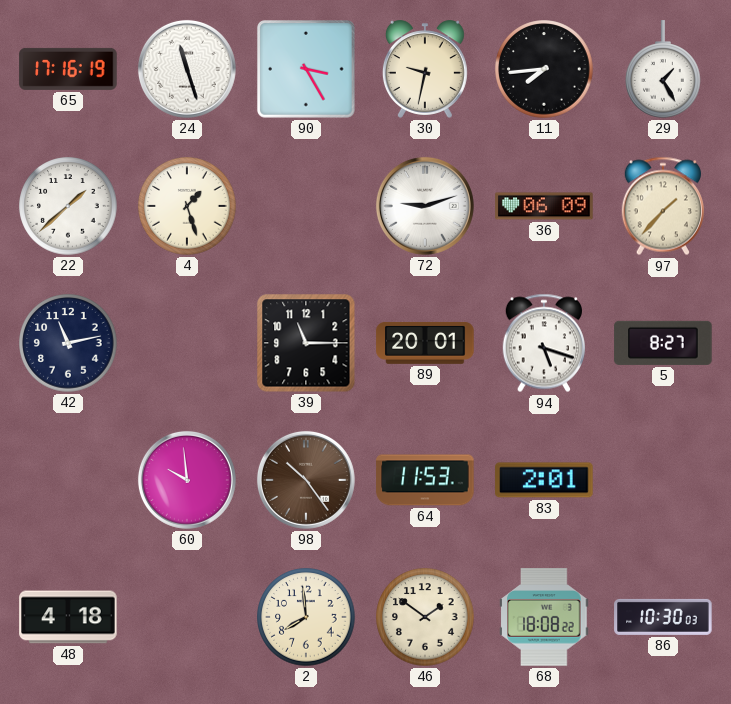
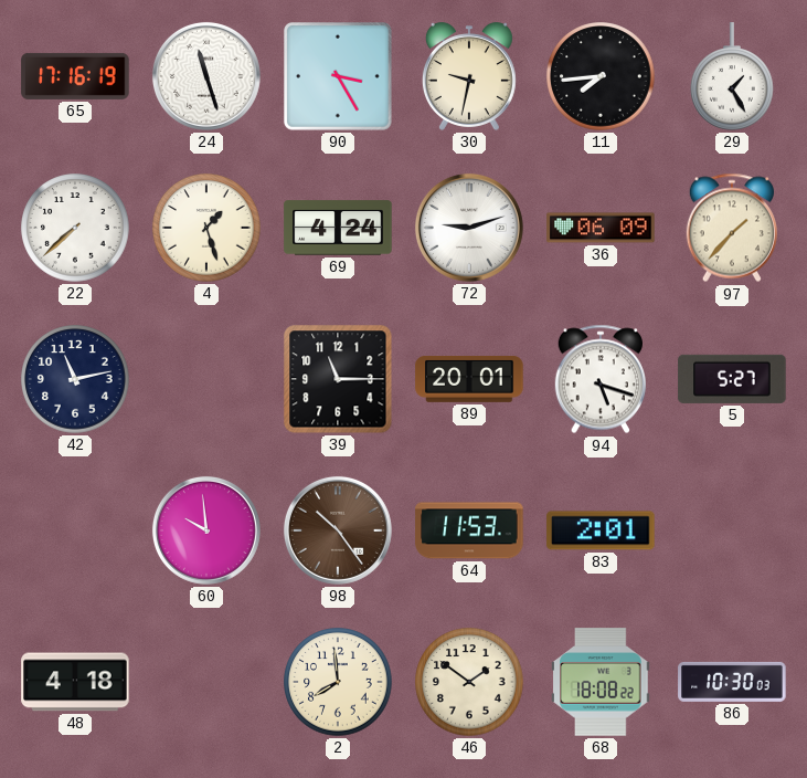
22: 1:38 -> 7:38
69: none -> 4:24
5: 8:27 -> 5:27
